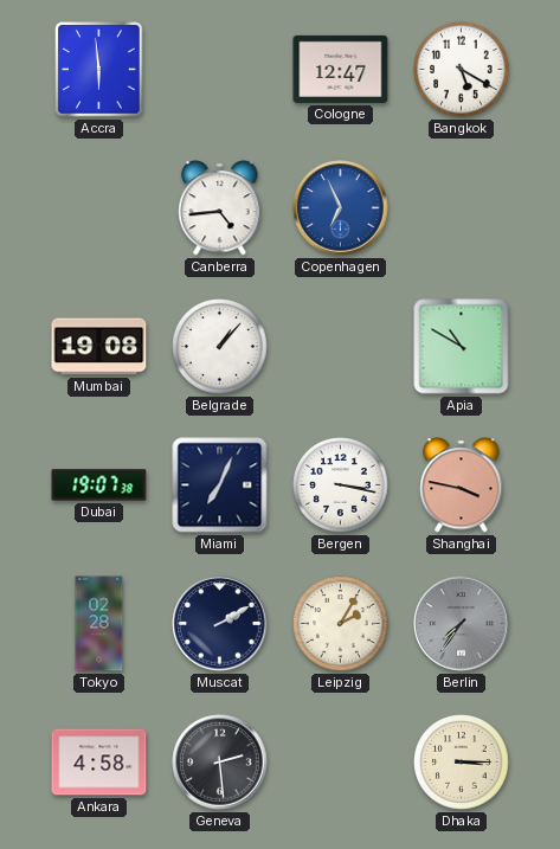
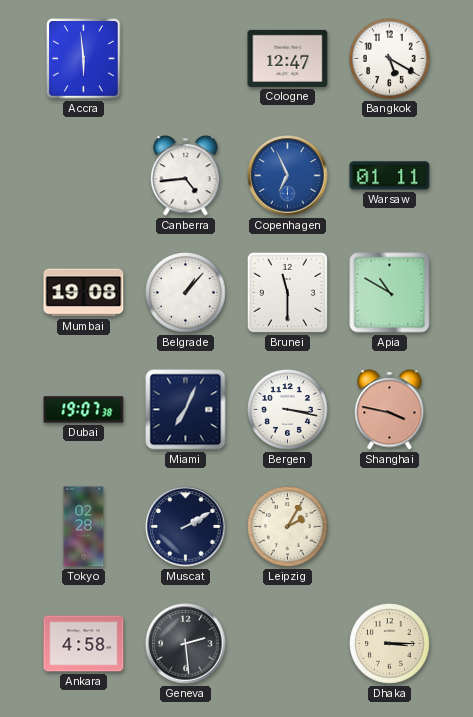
Warsaw: none -> 01:11
Brunei: none -> 11:30
Berlin: 7:36 -> none
